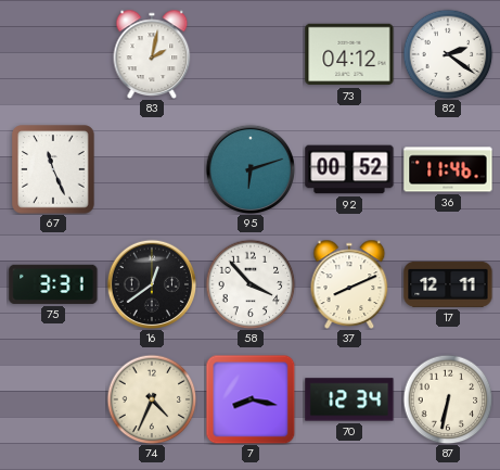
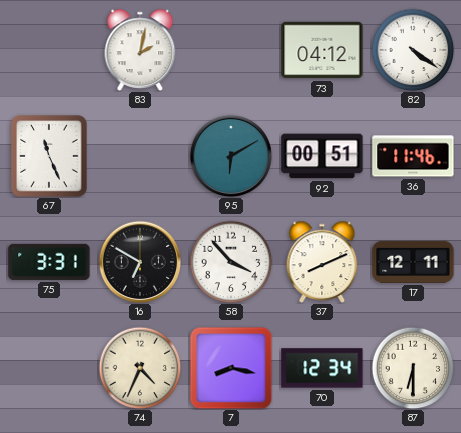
82: 2:21 -> 4:21
95: 6:12 -> 6:10
92: 00:52 -> 00:51
16: 12:39 -> 6:50
87: 6:32 -> 6:30
